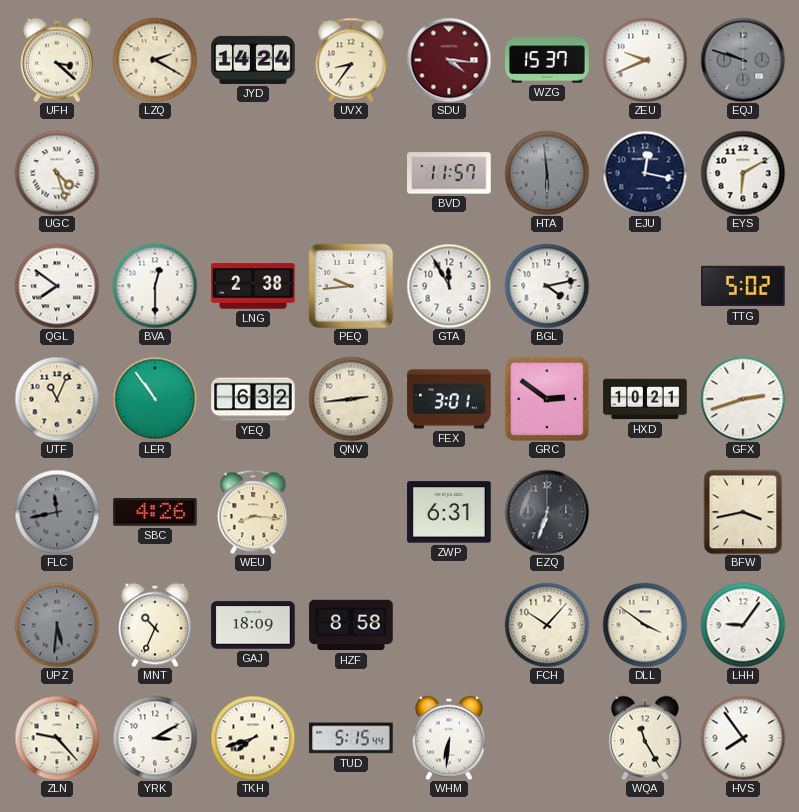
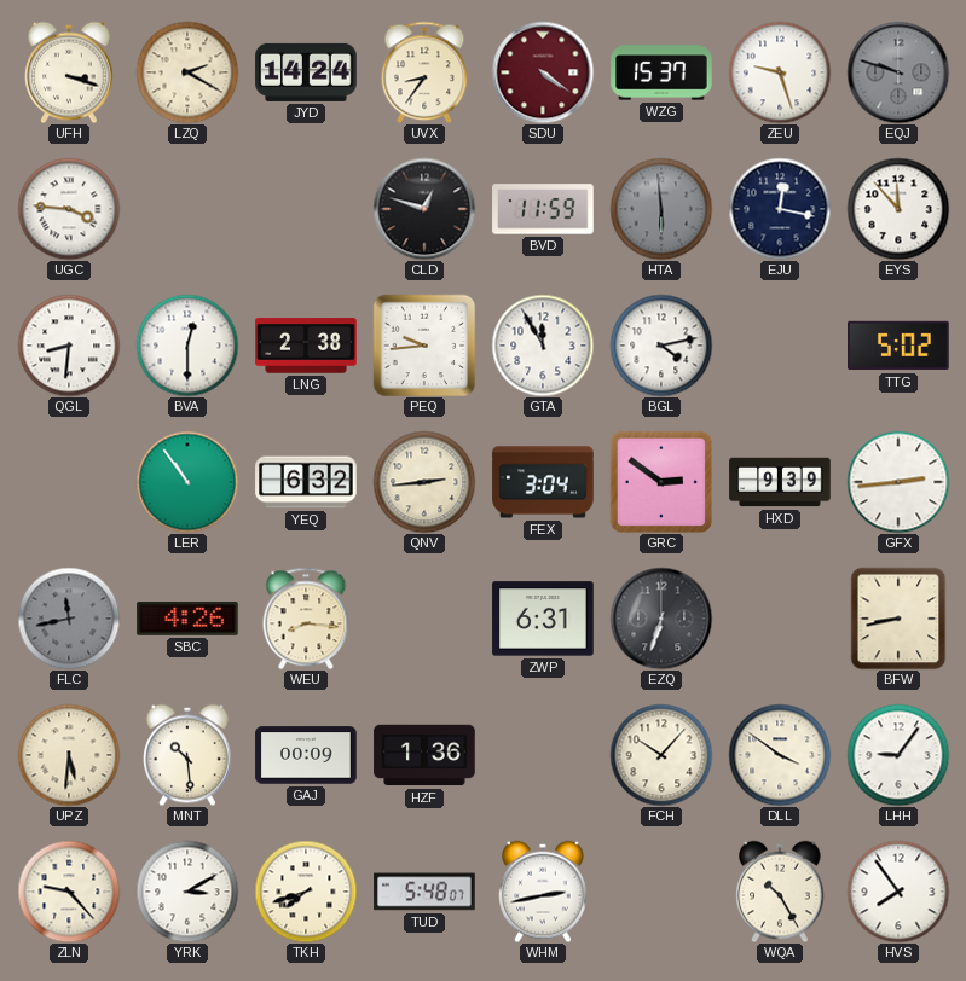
UFH: 3:22 -> 3:18
SDU: 4:16 -> 4:21
ZEU: 9:41 -> 9:27
UGC: 4:27 -> 3:46
CLD: none -> 12:48
BVD: 11:57 -> 11:59
EYS: 6:10 -> 11:53
QGL: 7:51 -> 8:31
UTF: 11:04 -> none
FEX: 3:01 -> 3:04
HXD: 10:21 -> 9:39
GFX: 2:42 -> 2:44
BFW: 3:43 -> 8:43
UPZ dial: grey -> cream
MNT: 10:34 -> 10:29
GAJ: 18:09 -> 00:09
HZF: 8:58 -> 1:36
TUD: 5:15 -> 5:48
WHM: 6:31 -> 2:43
WQA: 11:25 -> 10:25
